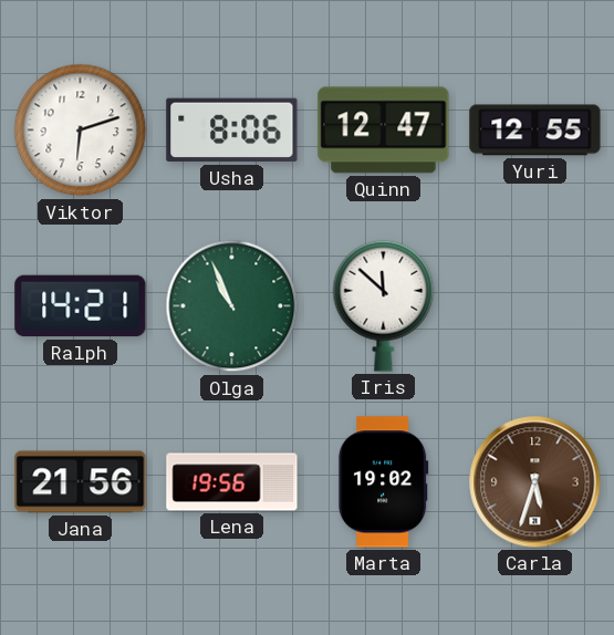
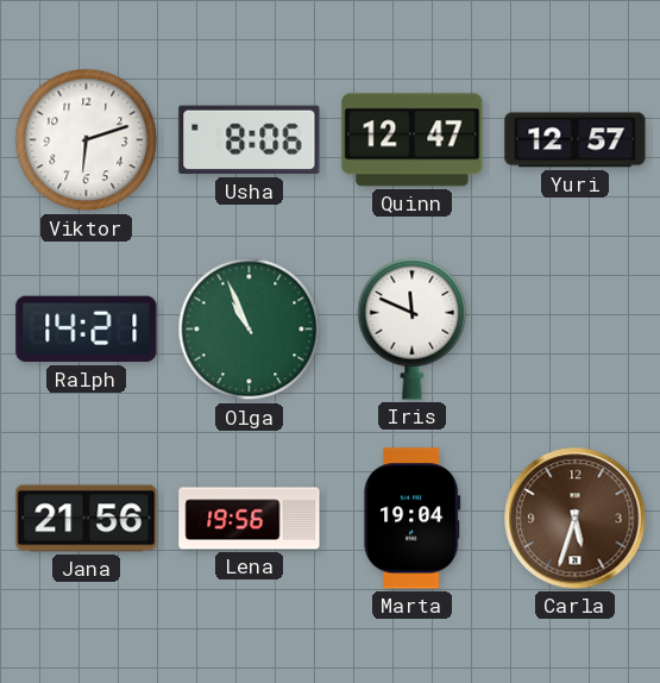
Yuri: 12:55 -> 12:57
Iris: 11:52 -> 11:49
Marta: 19:02 -> 19:04
